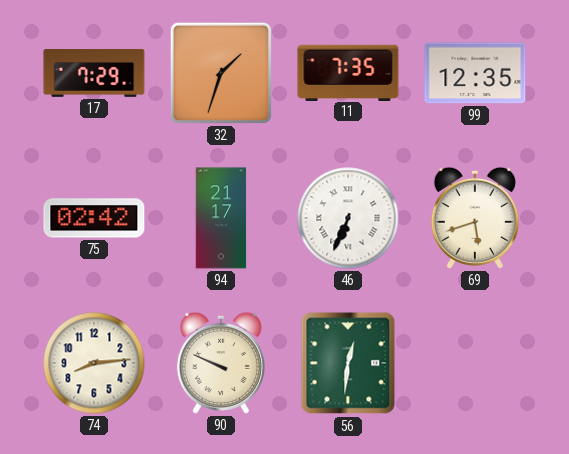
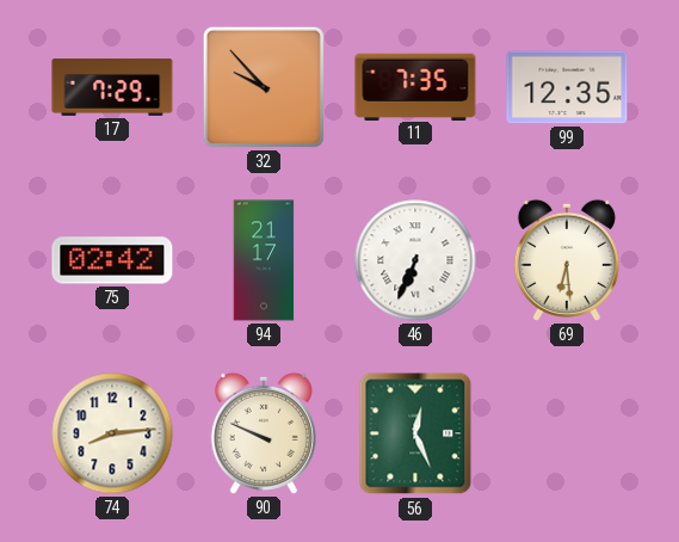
32: 1:33 -> 9:53
69: 5:42 -> 6:29
56: 12:31 -> 12:26
